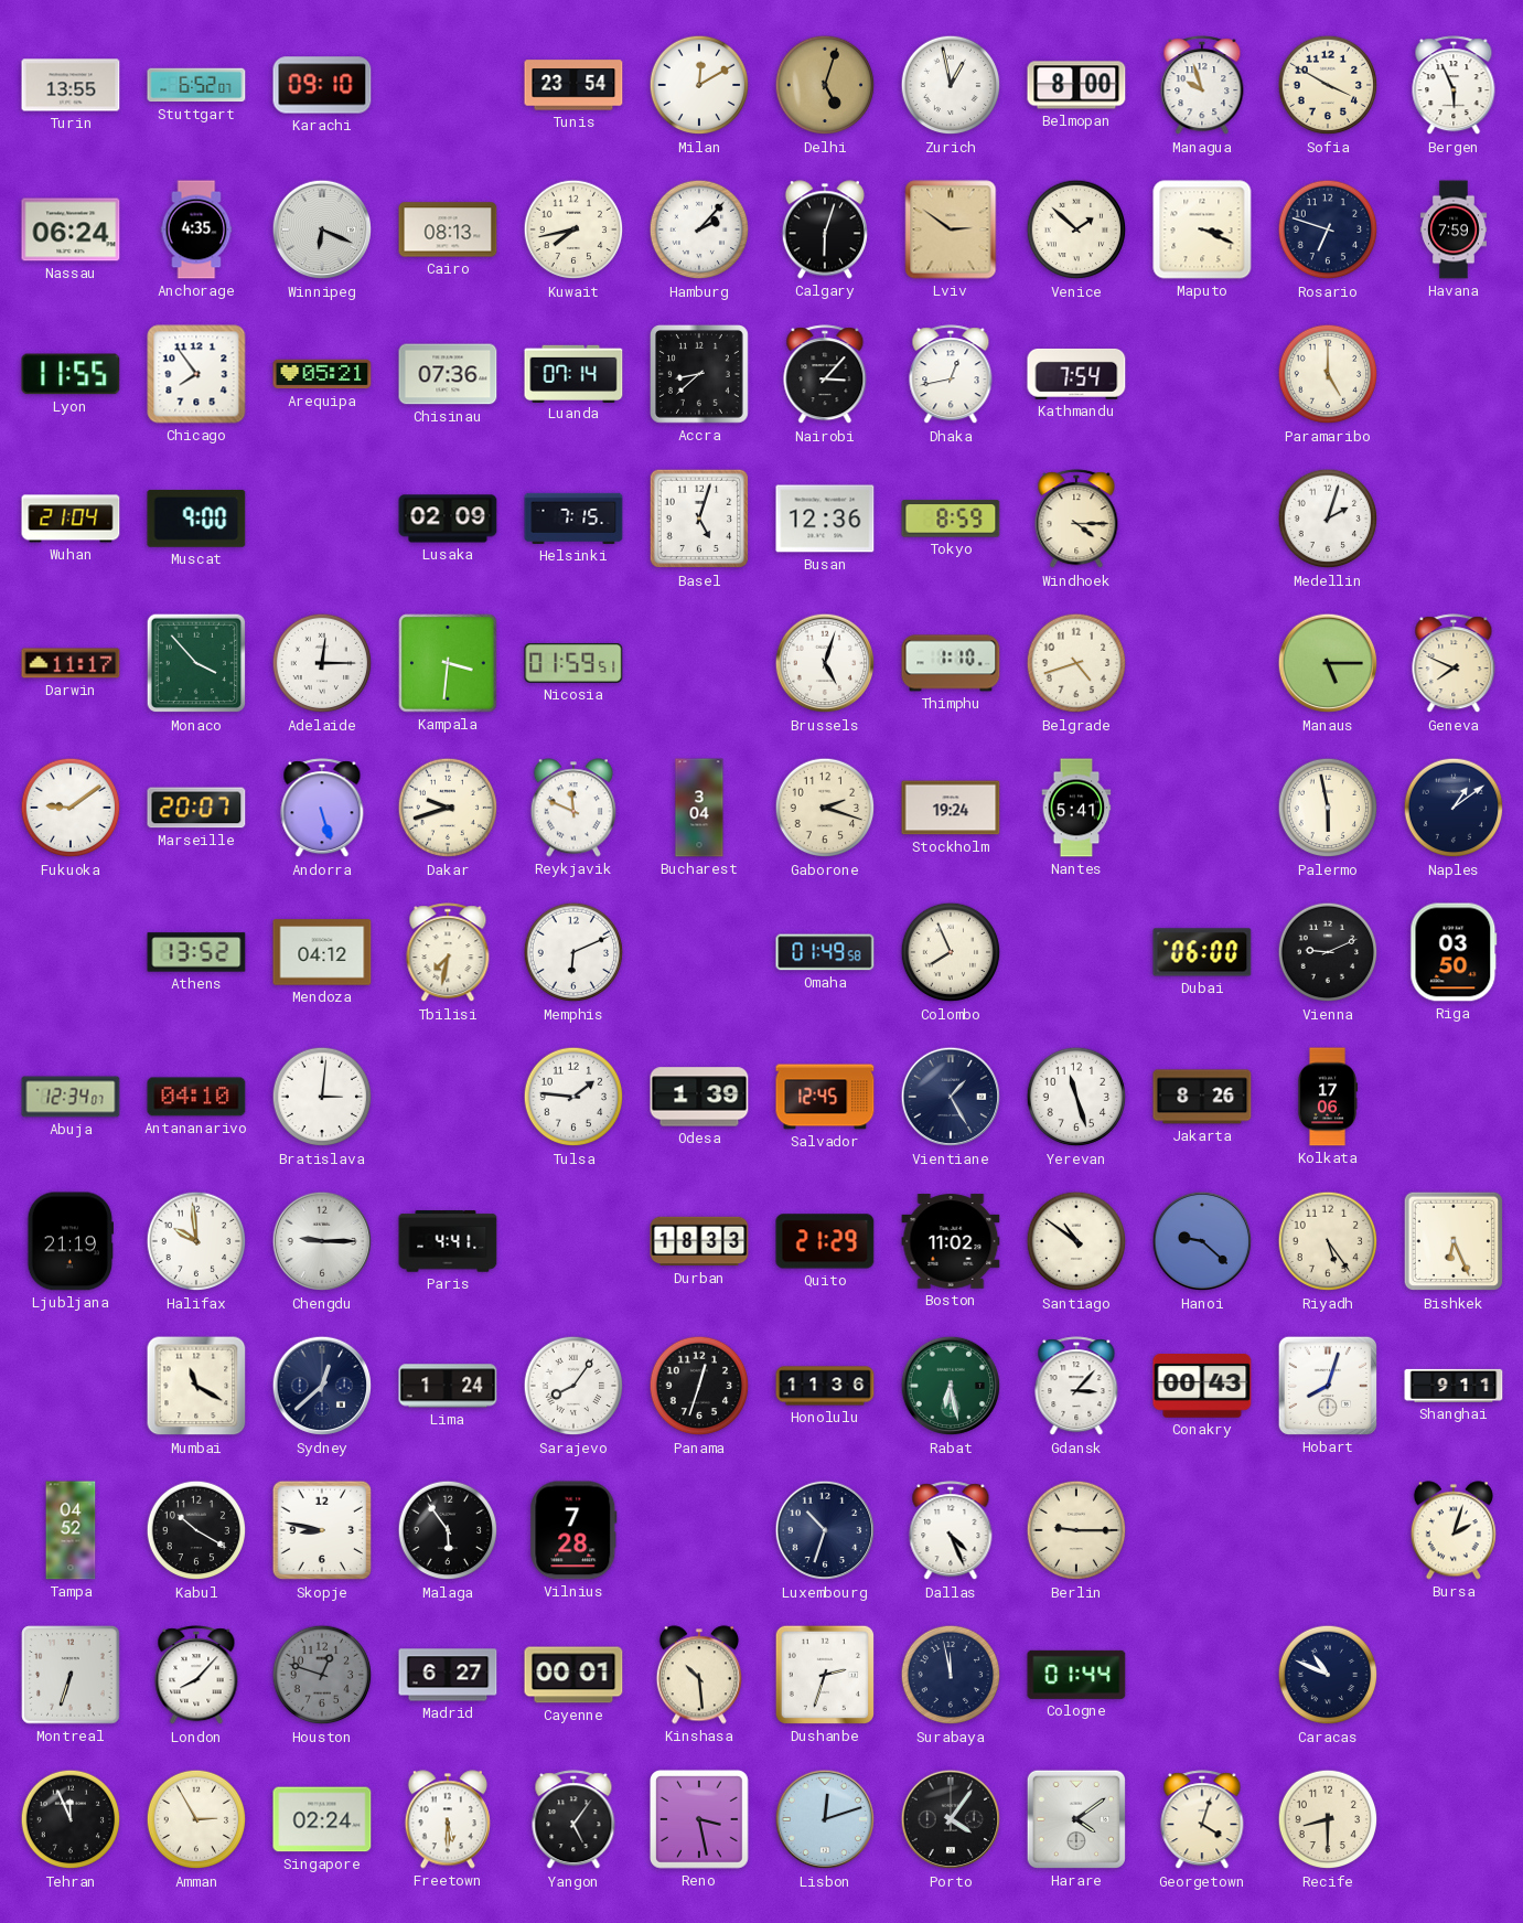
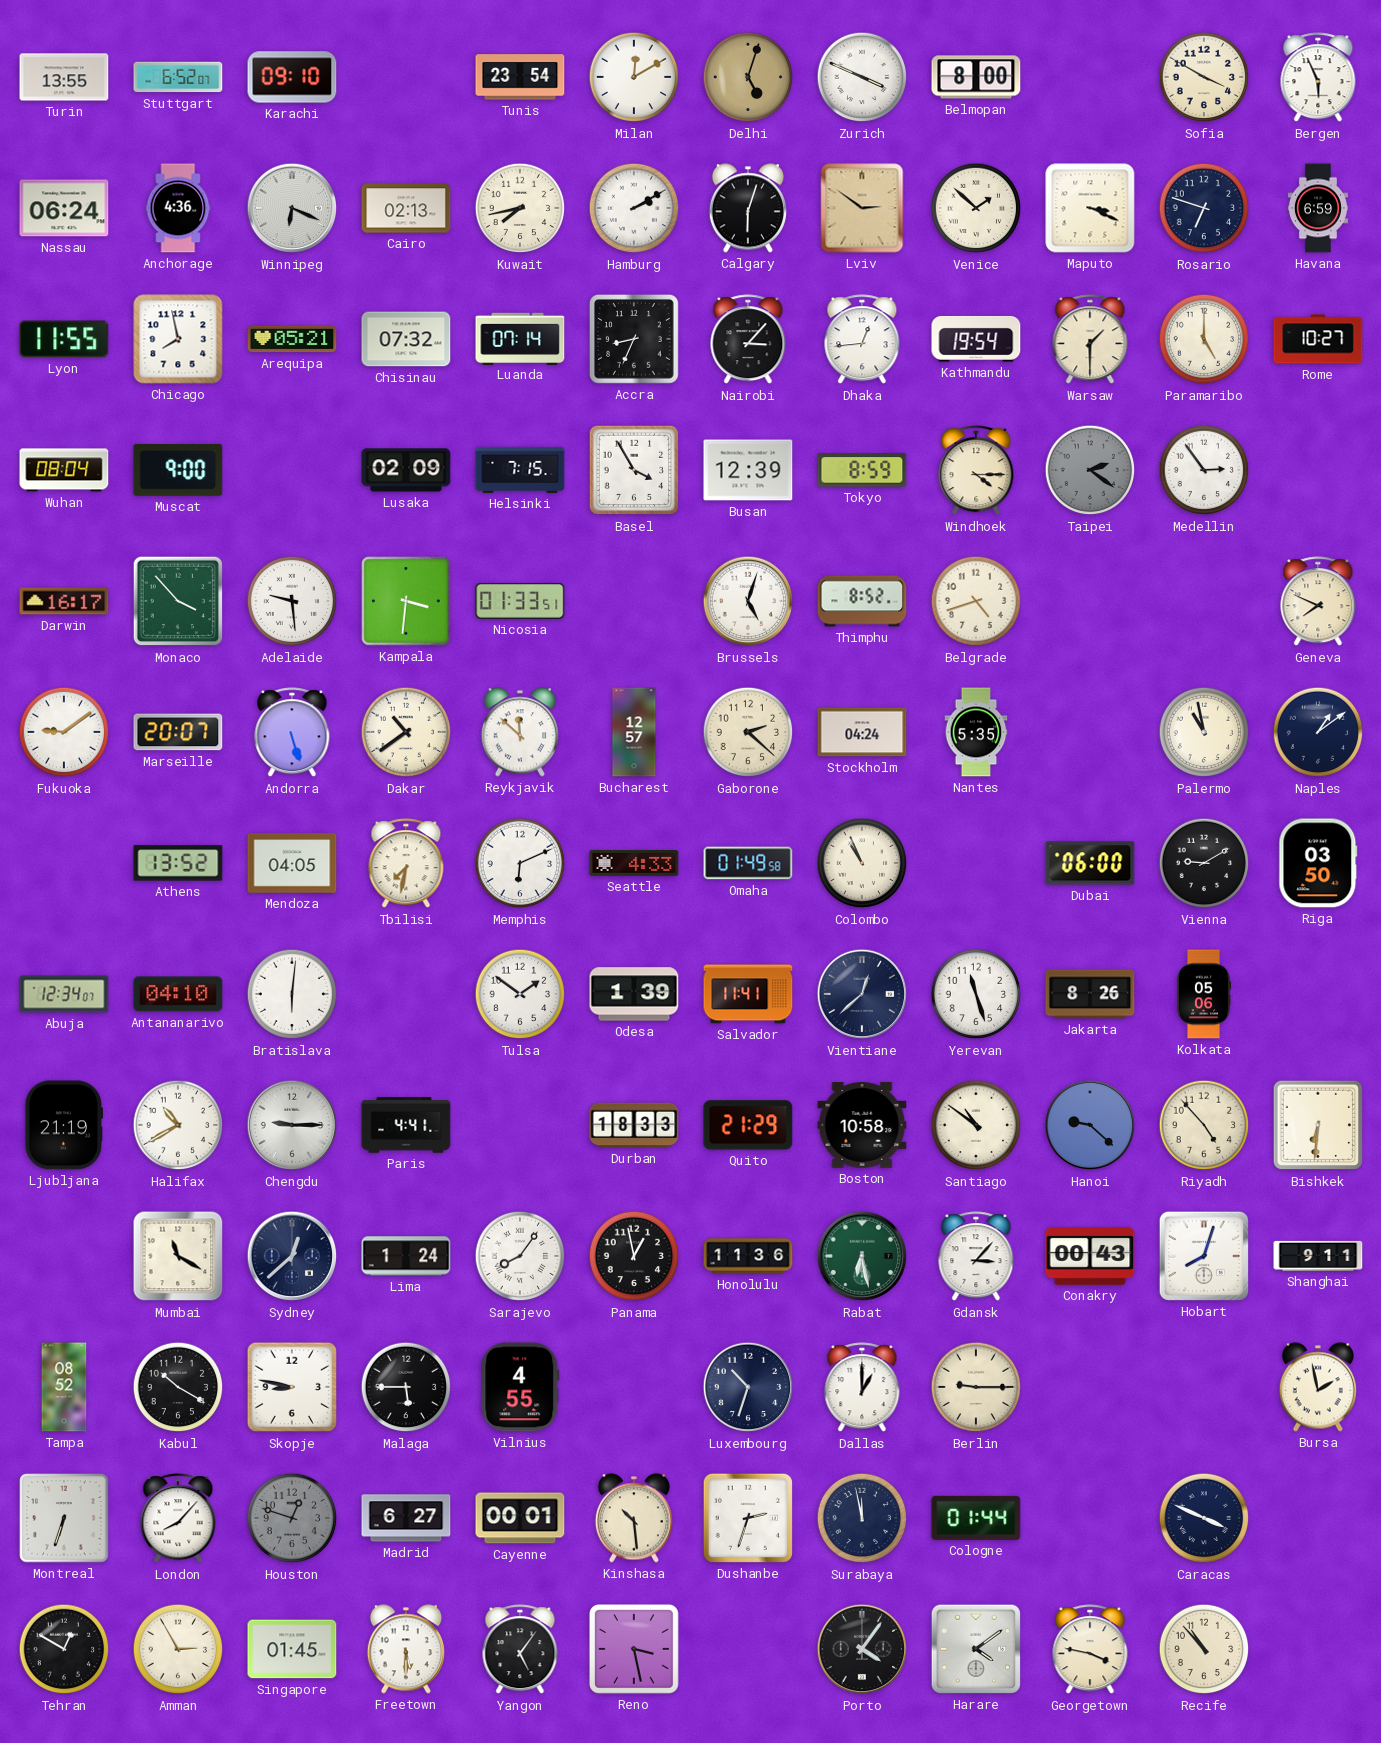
Zurich: 12:58 -> 3:49
Managua: 9:57 -> none
Anchorage: 4:35 -> 4:36
Cairo: 08:13 -> 02:13
Hamburg: 2:07 -> 2:10
Havana: 7:59 -> 6:59
Chicago: 7:54 -> 7:58
Chisinau: 07:36 -> 07:32
Accra: 8:38 -> 8:34
Dhaka: 12:43 -> 12:44
Kathmandu: 7:54 -> 19:54
Warsaw: none -> 1:30
Rome: none -> 10:27
Wuhan: 21:04 -> 08:04
Basel: 5:03 -> 3:55
Busan: 12:36 -> 12:39
Taipei: none -> 2:21
Medellin: 2:03 -> 2:54
Darwin: 11:17 -> 16:17
Adelaide: 12:15 -> 9:29
Nicosia: 01:59 -> 01:33
Thimphu: 1:10 -> 8:52
Manaus: 5:15 -> none
Dakar: 9:42 -> 10:39
Reykjavik: 11:49 -> 11:52
Bucharest: 3:04 -> 12:57
Gaborone: 2:18 -> 2:22
Stockholm: 19:24 -> 04:24
Nantes: 5:41 -> 5:35
Palermo: 5:58 -> 10:58
Mendoza: 04:12 -> 04:05
Seattle: none -> 4:33
Colombo: 7:56 -> 10:56
Vienna: 9:11 -> 9:10
Bratislava: 3:01 -> 6:01
Tulsa: 1:46 -> 1:51
Salvador: 12:45 -> 11:41
Vientiane: 1:25 -> 12:38
Kolkata: 17:06 -> 05:06
Halifax: 9:59 -> 10:40
Boston: 11:02 -> 10:58
Riyadh: 5:24 -> 4:53
Bishkek: 6:26 -> 6:31
Panama: 12:33 -> 12:58
Tampa: 04:52 -> 08:52
Malaga: 5:54 -> 5:45
Vilnius: 7:28 -> 4:55
Dallas: 4:26 -> 1:00
Bursa: 2:03 -> 1:58
Caracas: 10:49 -> 3:49
Tehran: 11:56 -> 12:50
Singapore: 02:24 -> 01:45
Lisbon: 12:12 -> none
Georgetown: 4:03 -> 3:47
Recife: 8:30 -> 10:53
